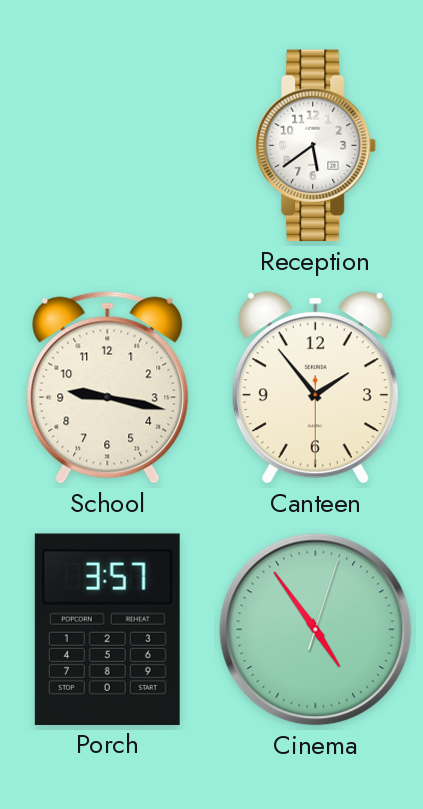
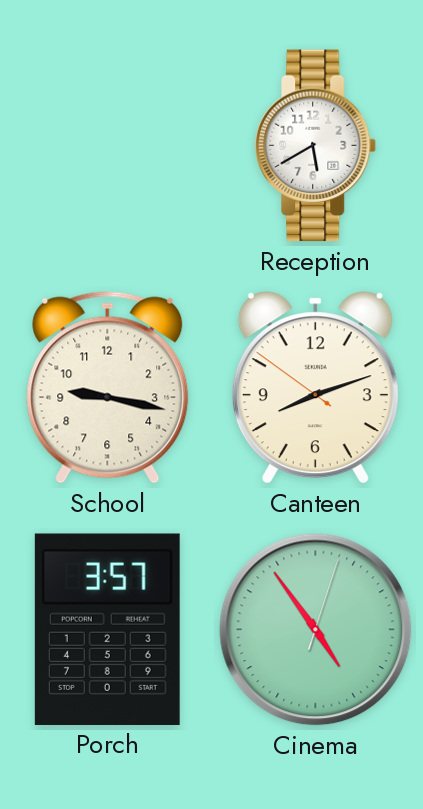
Reception: 5:39 -> 5:40
Canteen: 1:53 -> 8:11
